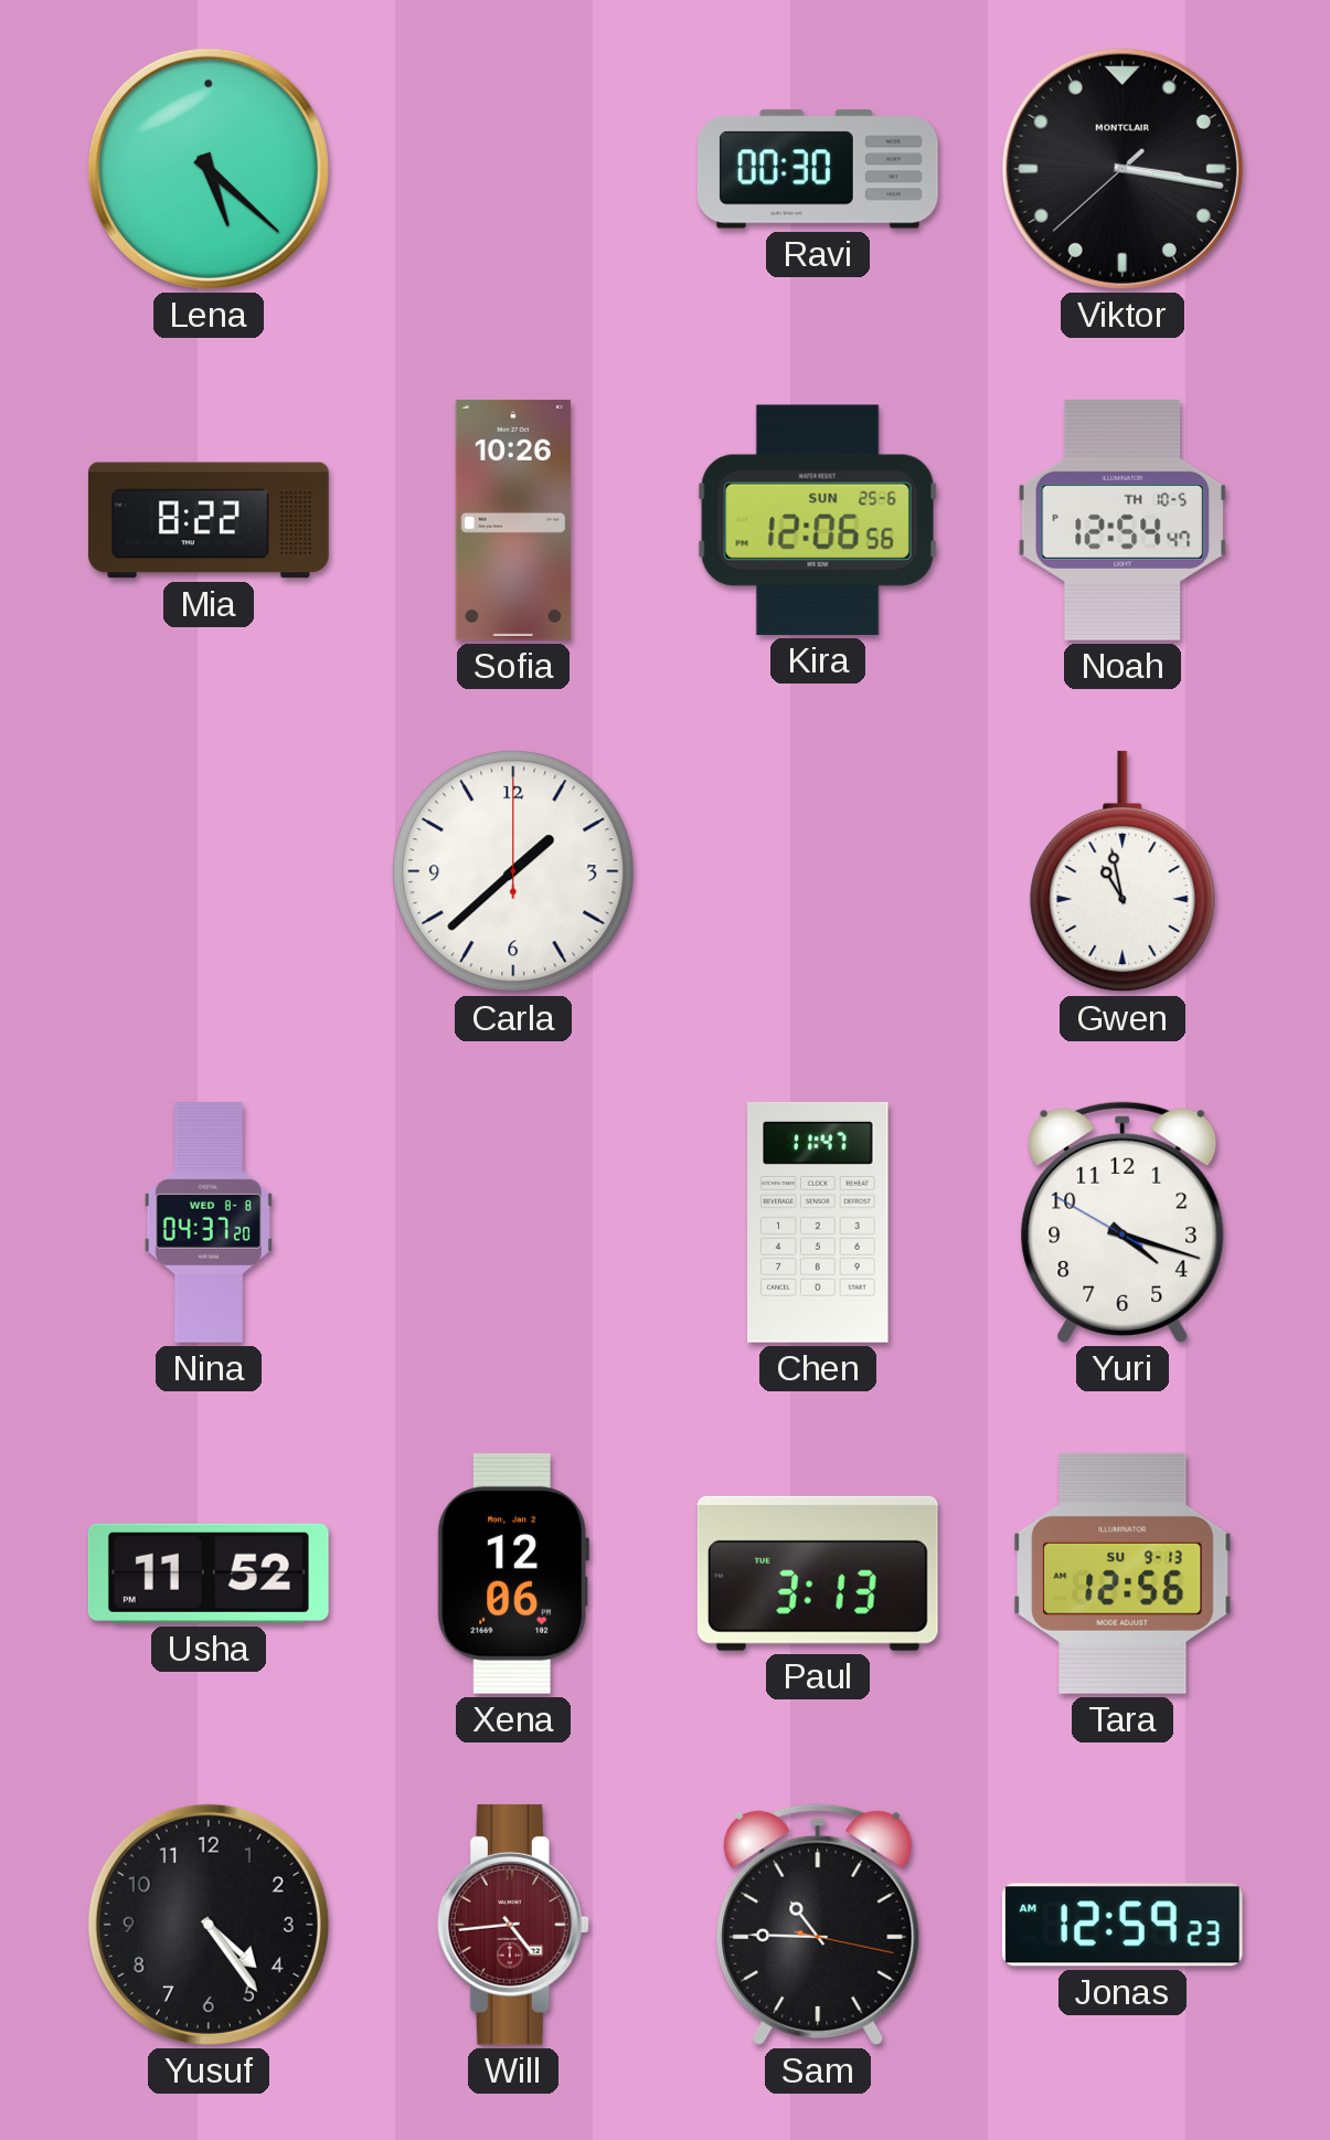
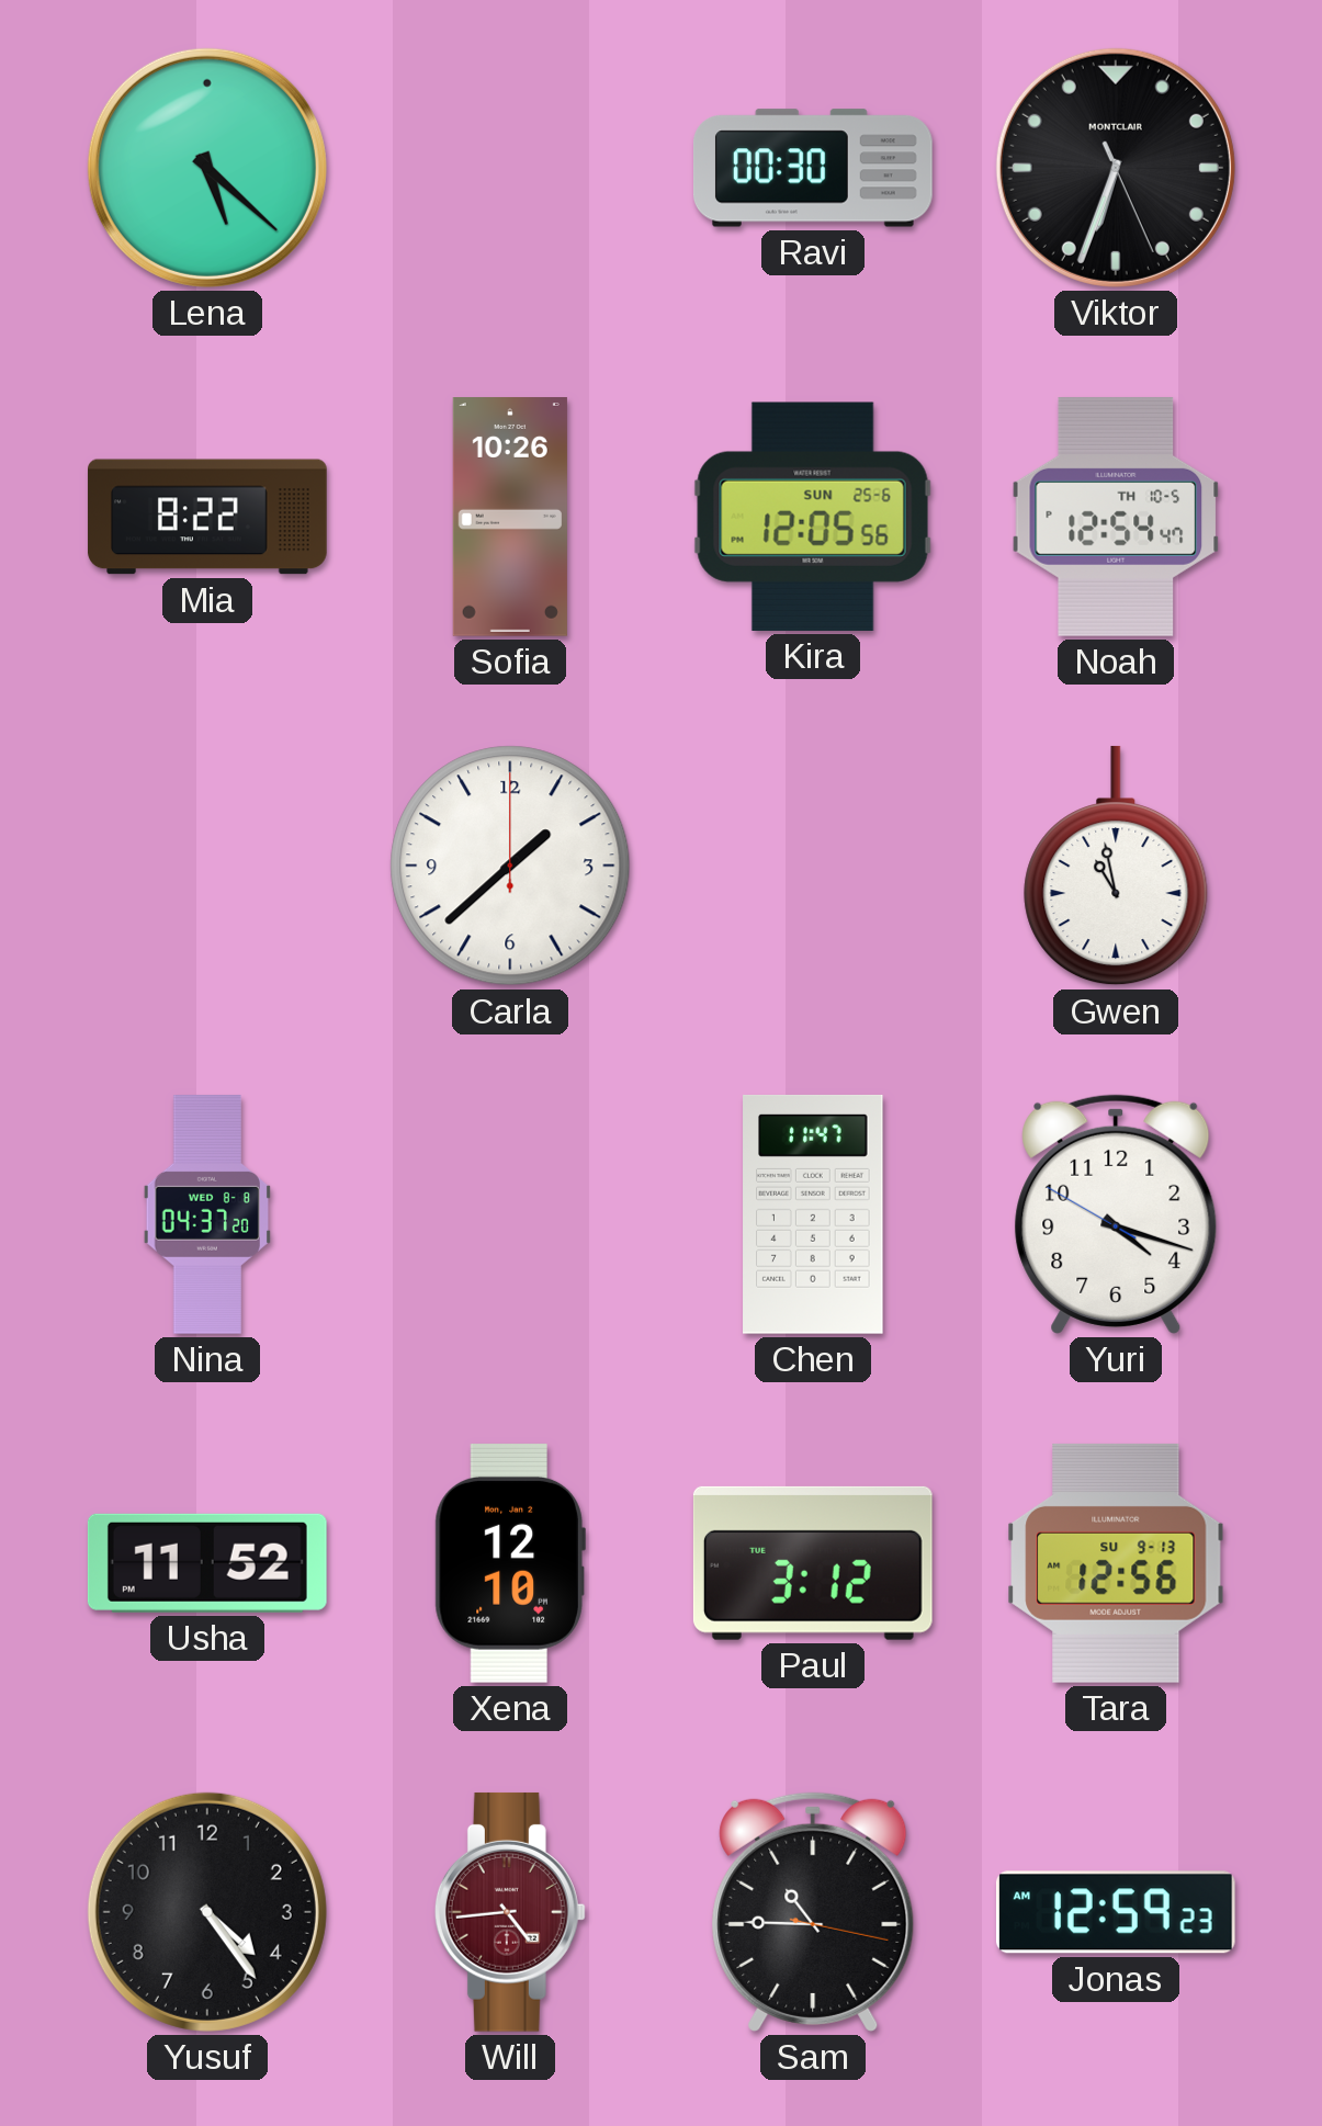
Viktor: 3:16 -> 6:33
Kira: 12:06 -> 12:05
Xena: 12:06 -> 12:10
Paul: 3:13 -> 3:12
